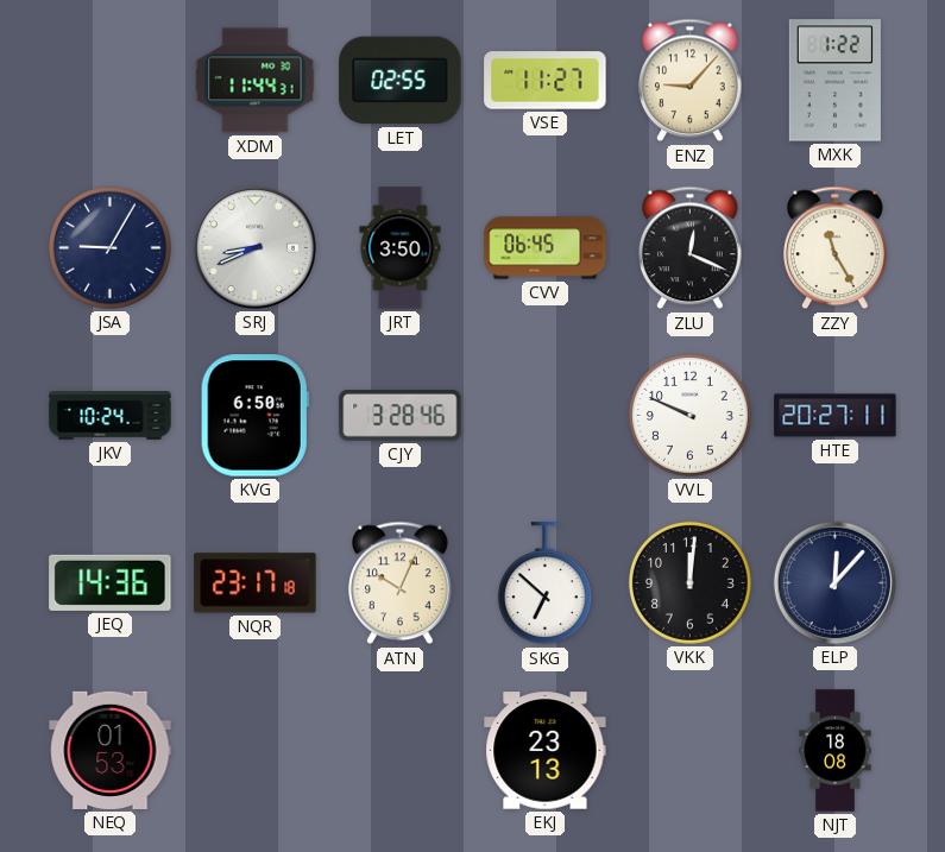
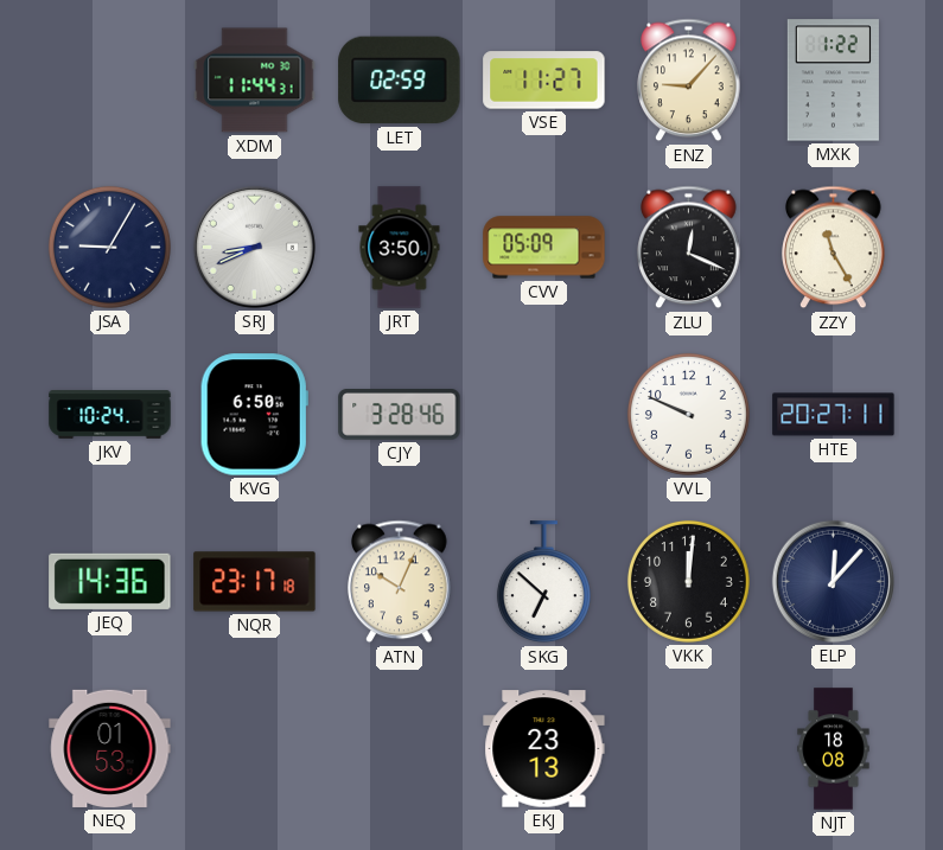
LET: 02:55 -> 02:59
CVV: 06:45 -> 05:09
